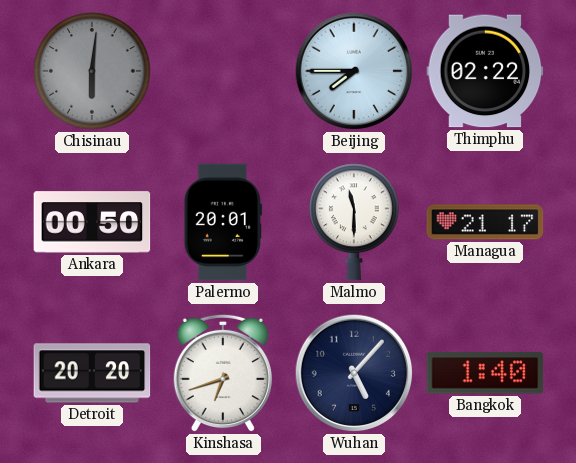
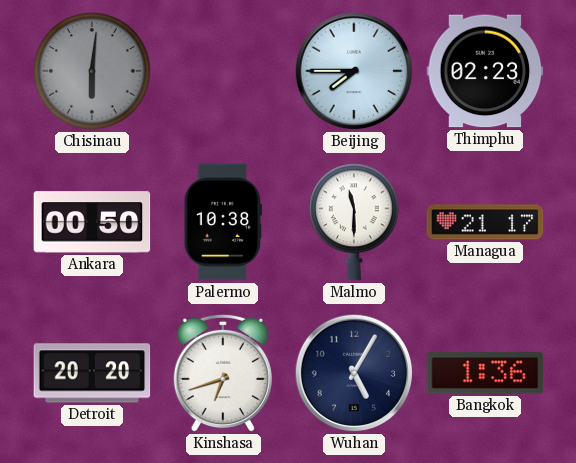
Thimphu: 02:22 -> 02:23
Palermo: 20:01 -> 10:38
Wuhan: 5:07 -> 5:05
Bangkok: 1:40 -> 1:36
